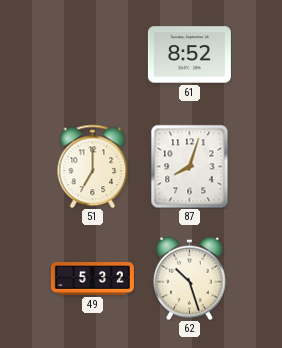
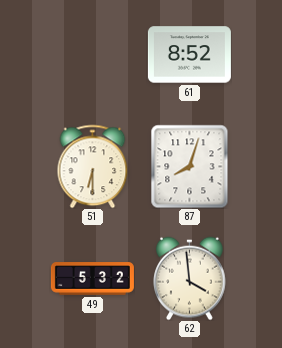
51: 7:00 -> 6:30
62: 10:27 -> 3:59
